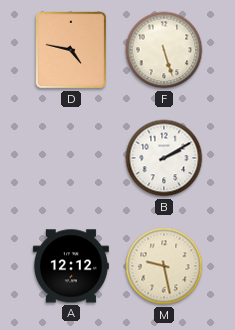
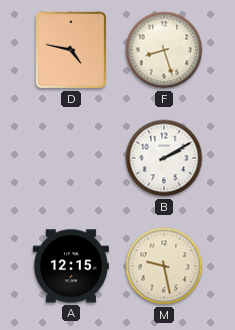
F: 5:27 -> 8:27
A: 12:12 -> 12:15
